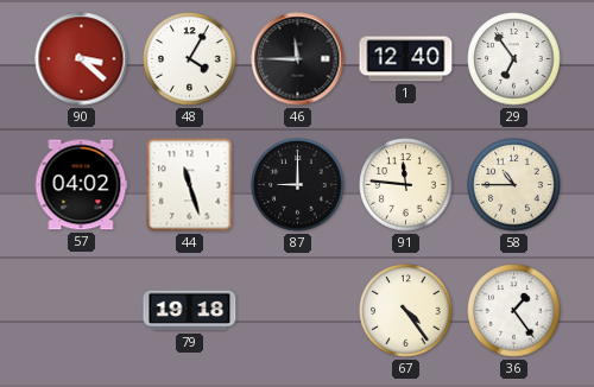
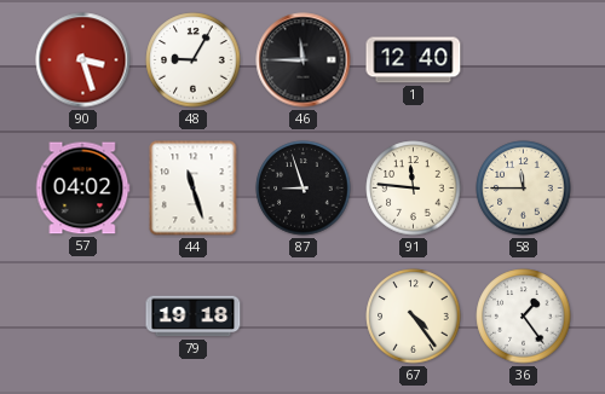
90: 3:22 -> 3:27
48: 4:05 -> 9:05
29: 6:54 -> none
87: 9:00 -> 8:57
58: 10:45 -> 11:45
